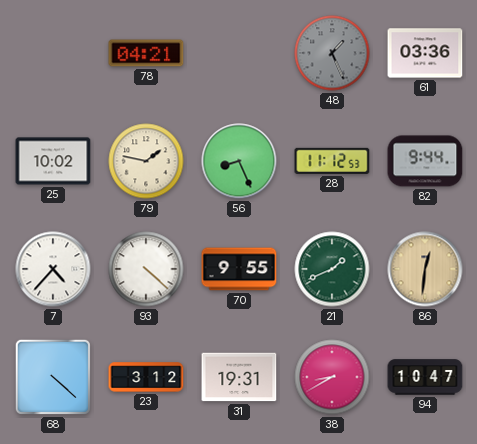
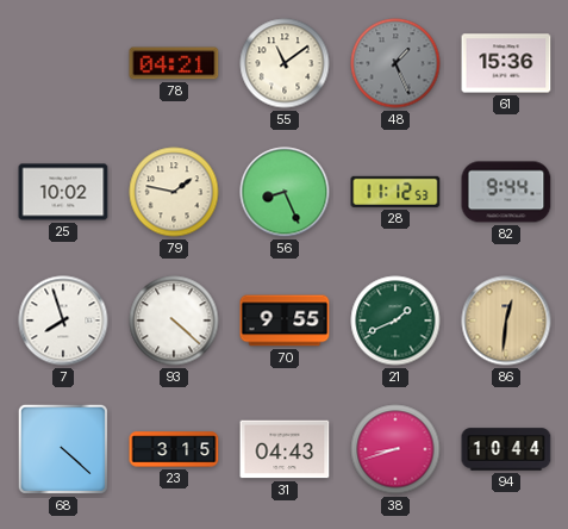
55: none -> 11:09
61: 03:36 -> 15:36
7: 4:37 -> 7:57
23: 3:12 -> 3:15
31: 19:31 -> 04:43
38: 8:40 -> 8:42
94: 10:47 -> 10:44
